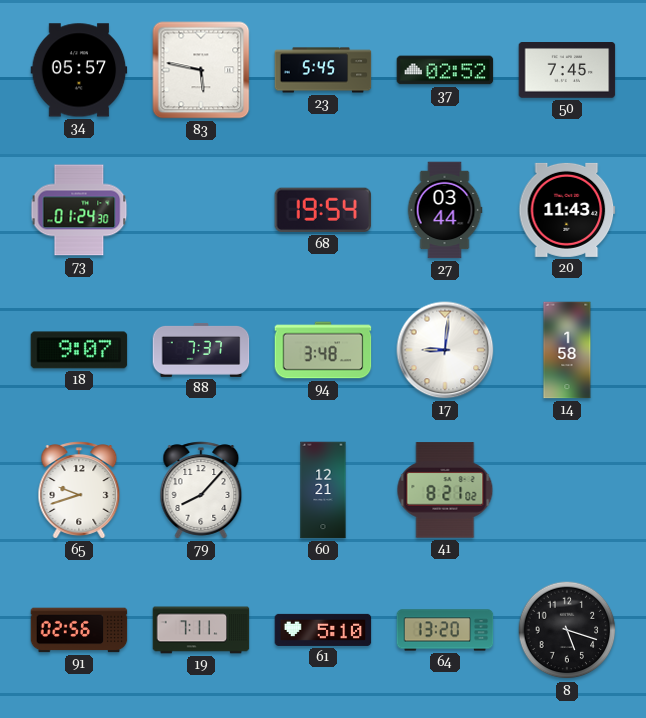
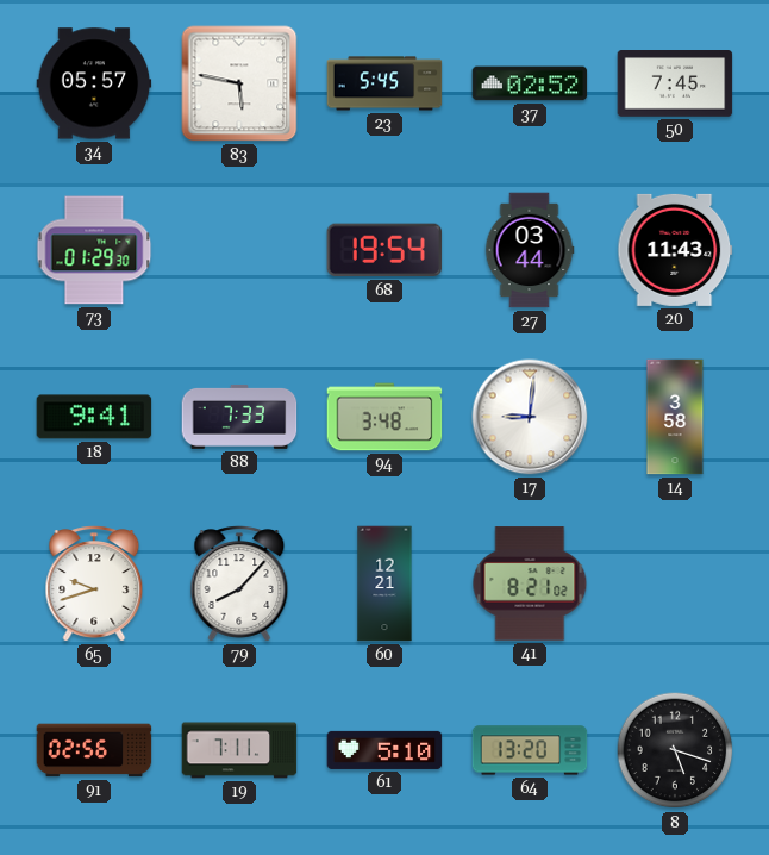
73: 01:24 -> 01:29
18: 9:07 -> 9:41
88: 7:37 -> 7:33
14: 1:58 -> 3:58
